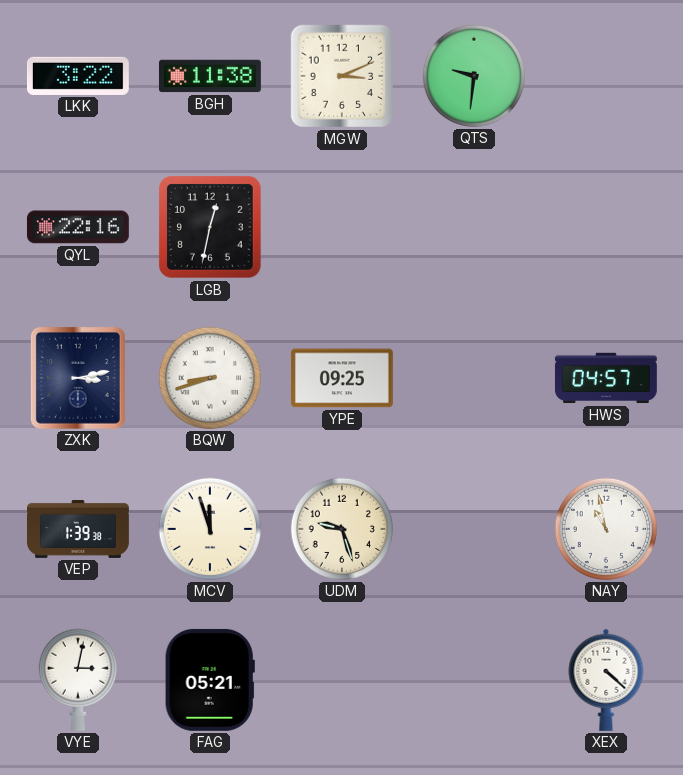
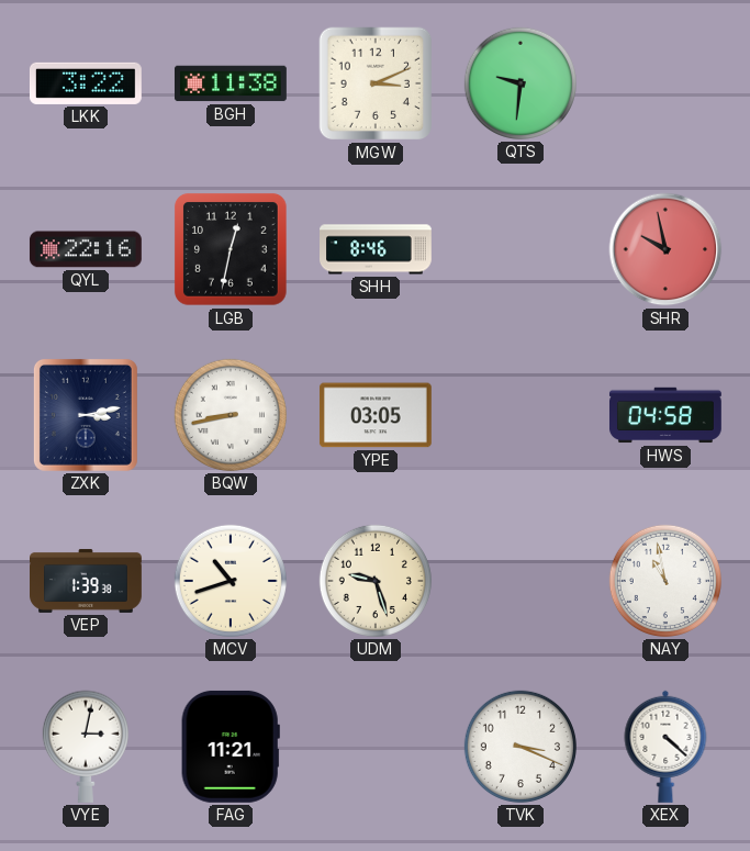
SHH: none -> 8:46
SHR: none -> 9:58
BQW: 8:42 -> 8:43
YPE: 09:25 -> 03:05
HWS: 04:57 -> 04:58
MCV: 11:57 -> 10:42
FAG: 05:21 -> 11:21
TVK: none -> 3:19
